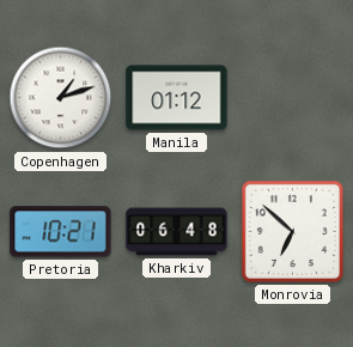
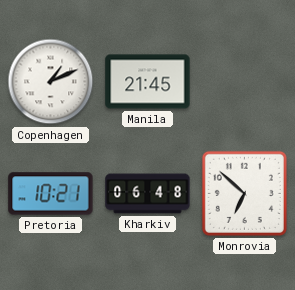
Copenhagen: 1:12 -> 1:11
Manila: 01:12 -> 21:45
